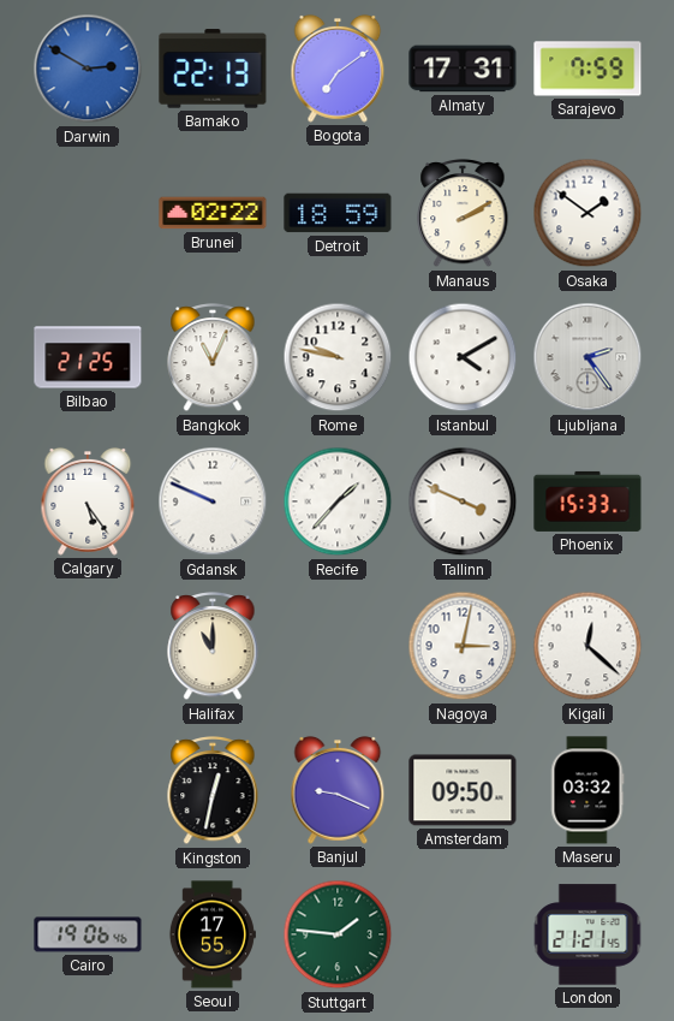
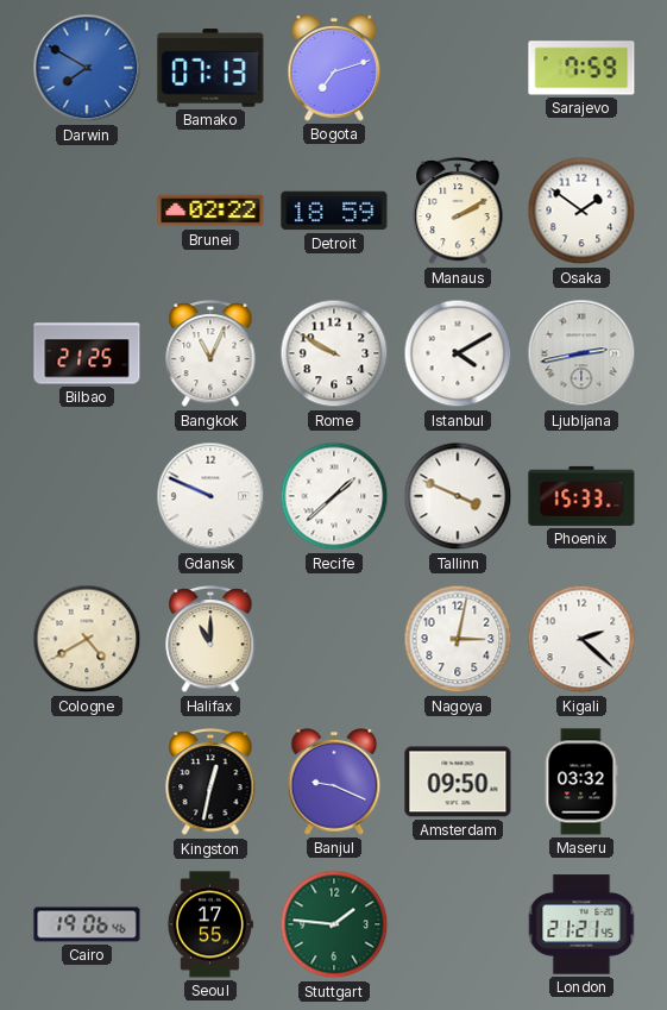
Darwin: 2:50 -> 7:50
Bamako: 22:13 -> 07:13
Bogota: 7:09 -> 7:12
Almaty: 17:31 -> none
Rome: 9:47 -> 9:50
Ljubljana: 2:24 -> 2:43
Calgary: 5:24 -> none
Recife: 1:37 -> 1:38
Cologne: none -> 4:40
Kigali: 12:22 -> 2:22
